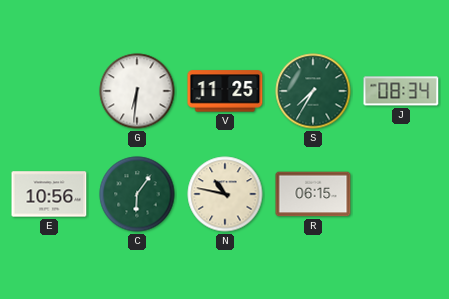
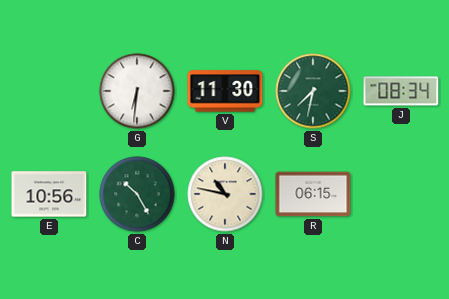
V: 11:25 -> 11:30
S: 7:35 -> 7:32
C: 6:06 -> 10:25
